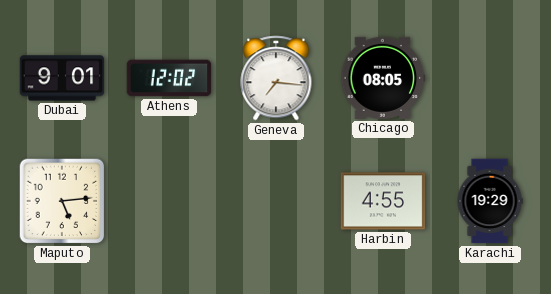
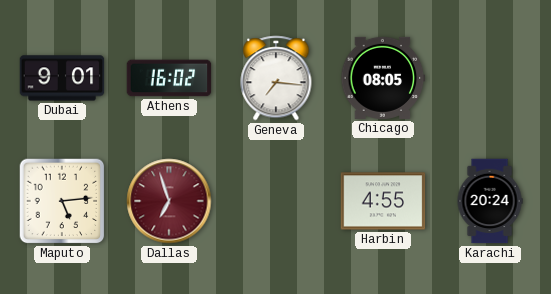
Athens: 12:02 -> 16:02
Dallas: none -> 6:57
Karachi: 19:29 -> 20:24
